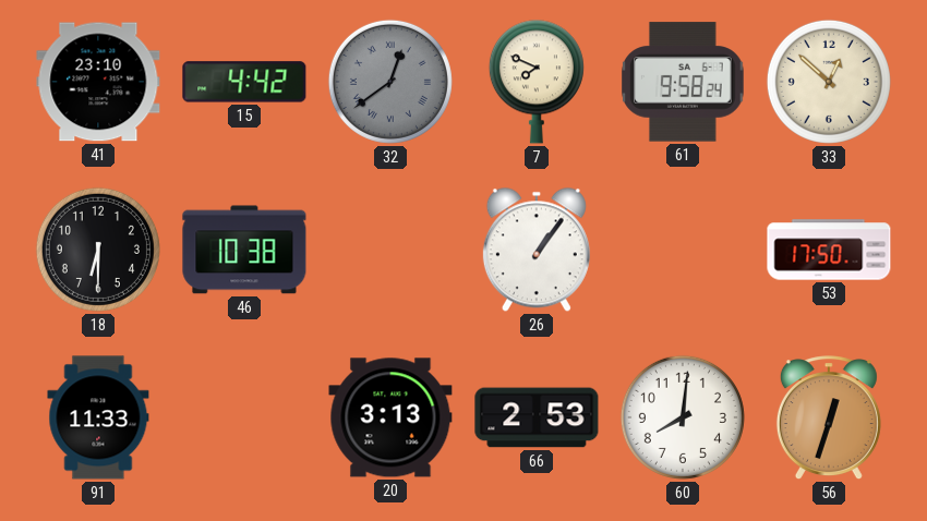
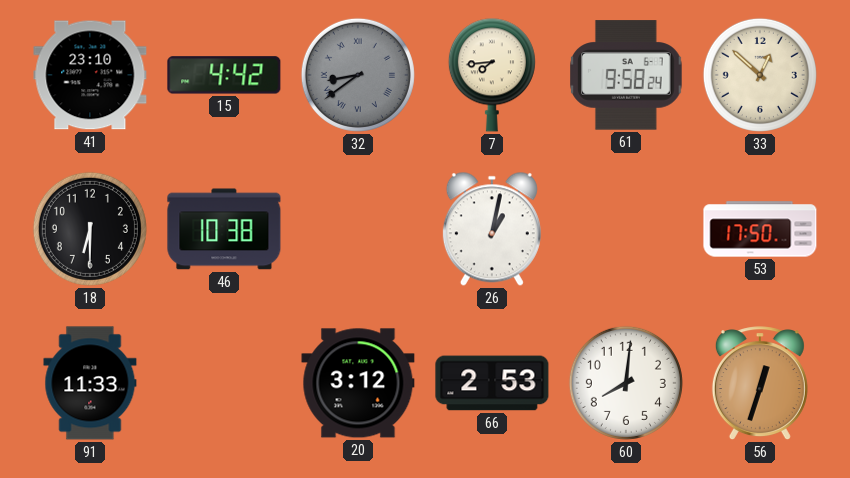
32: 12:39 -> 8:39
7: 7:49 -> 7:44
26: 1:06 -> 1:02
20: 3:13 -> 3:12
